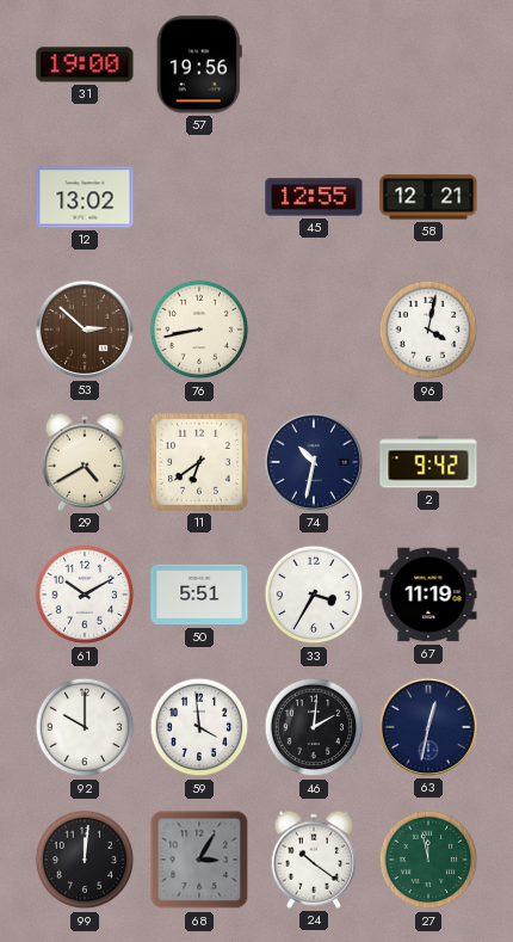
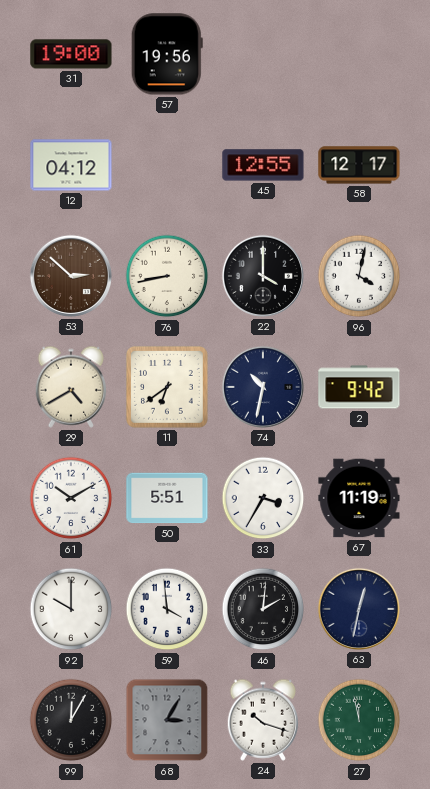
12: 13:02 -> 04:12
58: 12:21 -> 12:17
22: none -> 4:00
99: 12:01 -> 12:05
24: 10:21 -> 10:18
